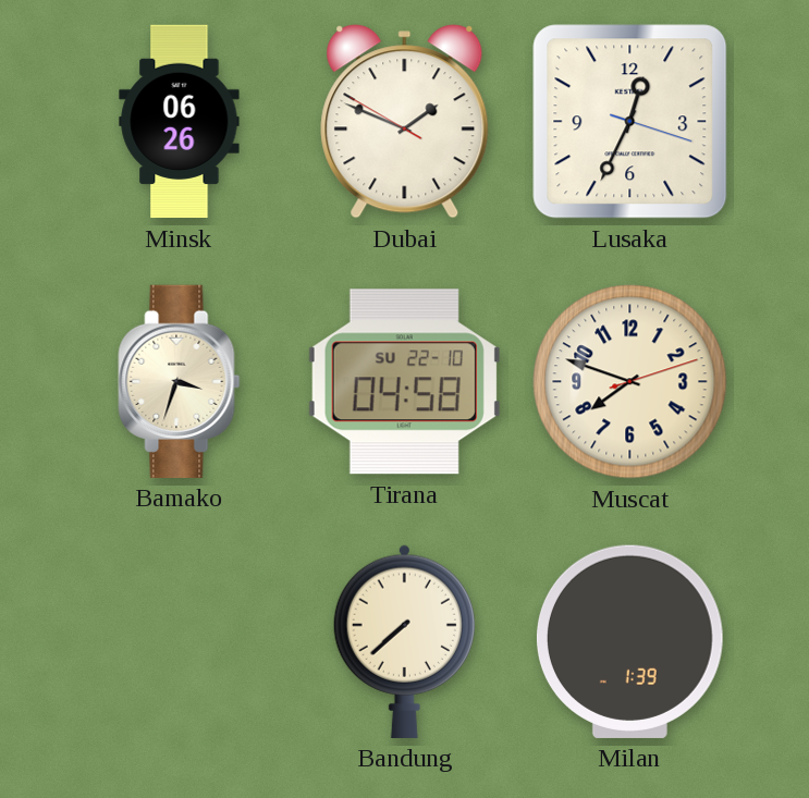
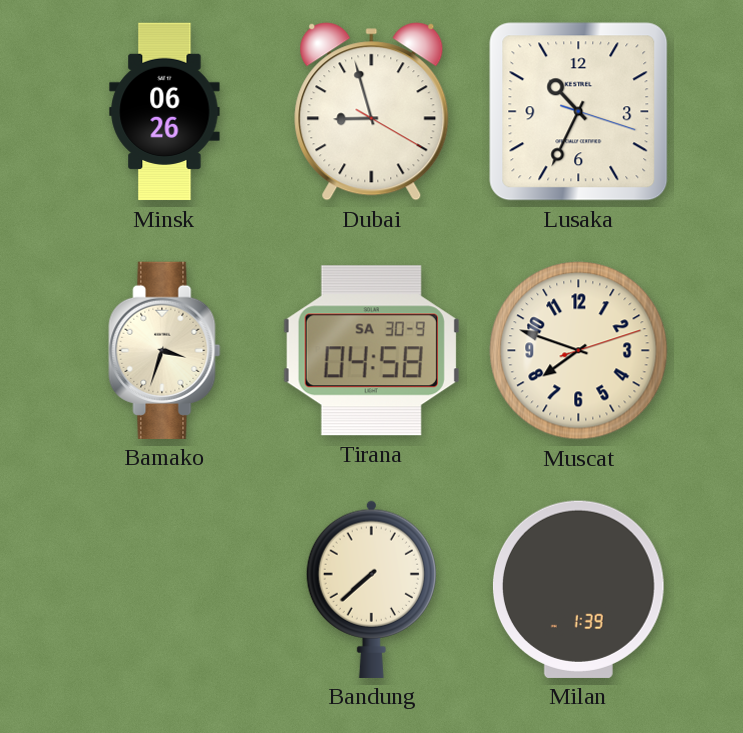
Dubai: 1:48 -> 8:57
Lusaka: 12:34 -> 10:34
Tirana date: SU 22-10 -> SA 30-9
